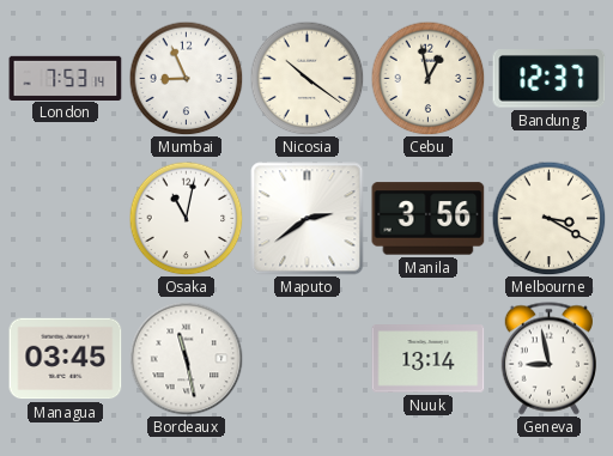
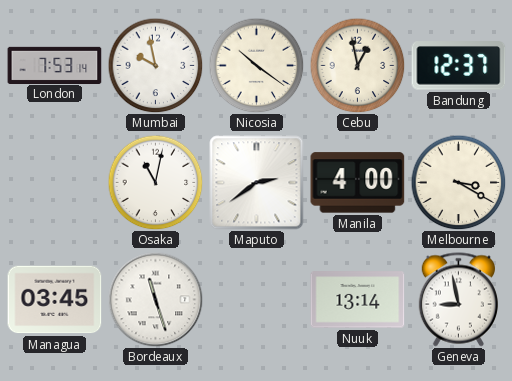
Mumbai: 8:56 -> 9:58
Manila: 3:56 -> 4:00
Bordeaux: 11:28 -> 11:27
